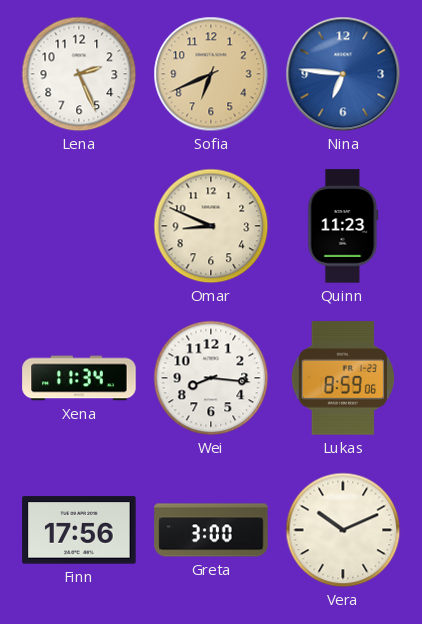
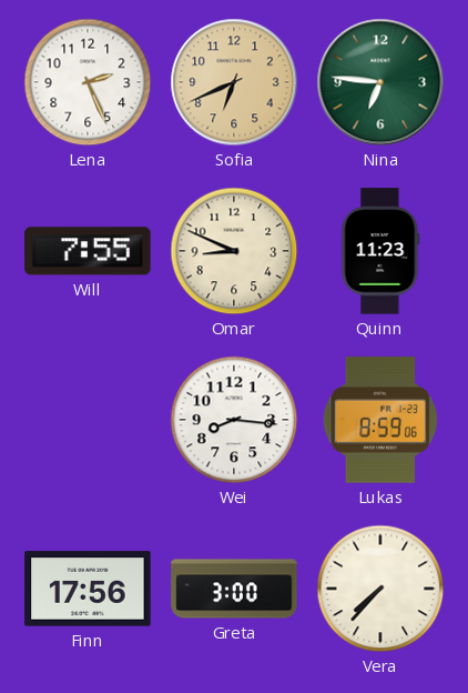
Nina dial: blue -> green
Will: none -> 7:55
Xena: 11:34 -> none
Vera: 10:11 -> 7:37
